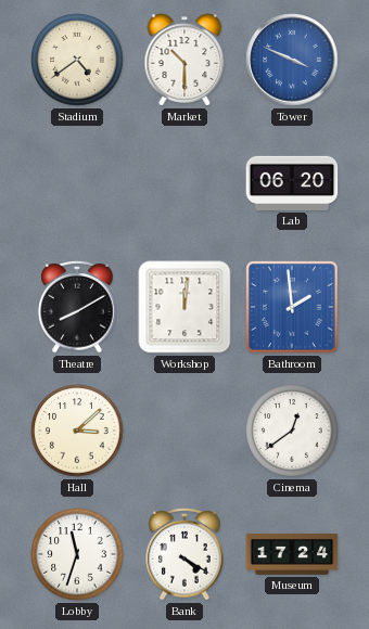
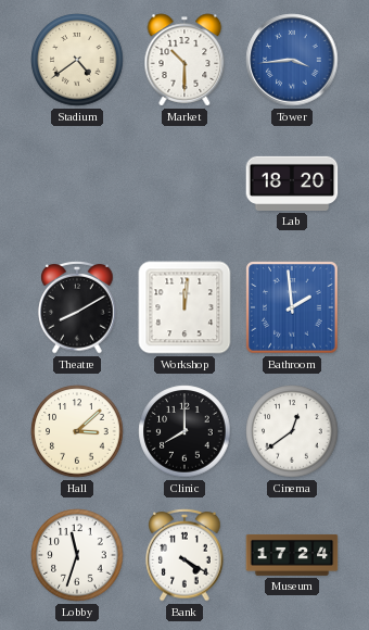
Tower: 3:49 -> 3:44
Lab: 06:20 -> 18:20
Clinic: none -> 8:00
